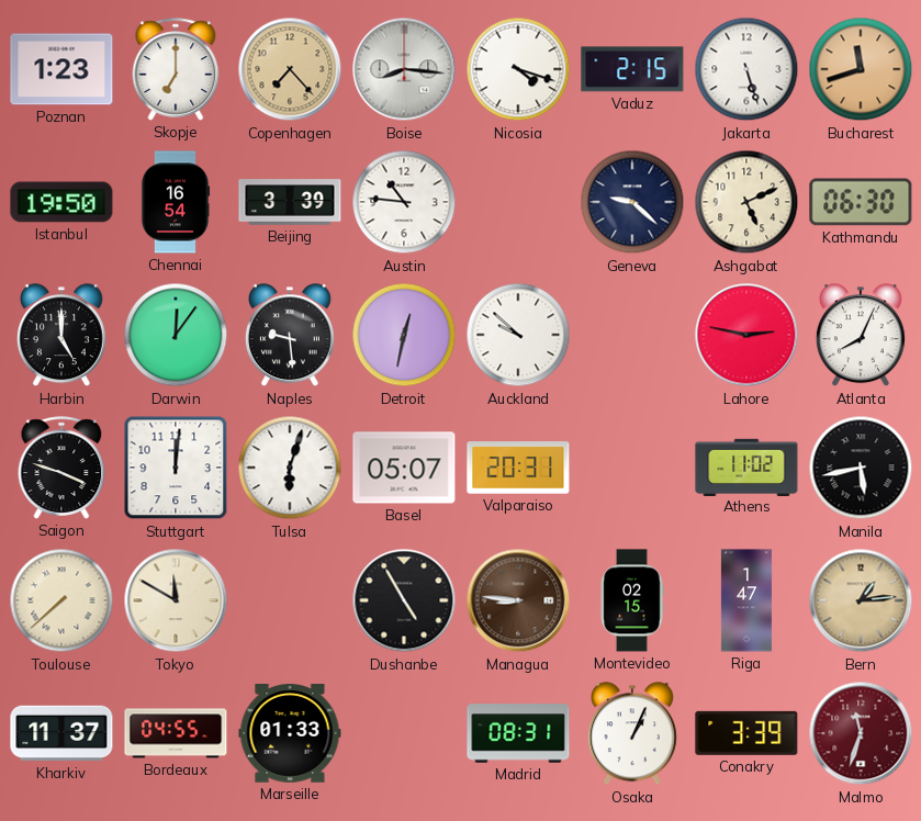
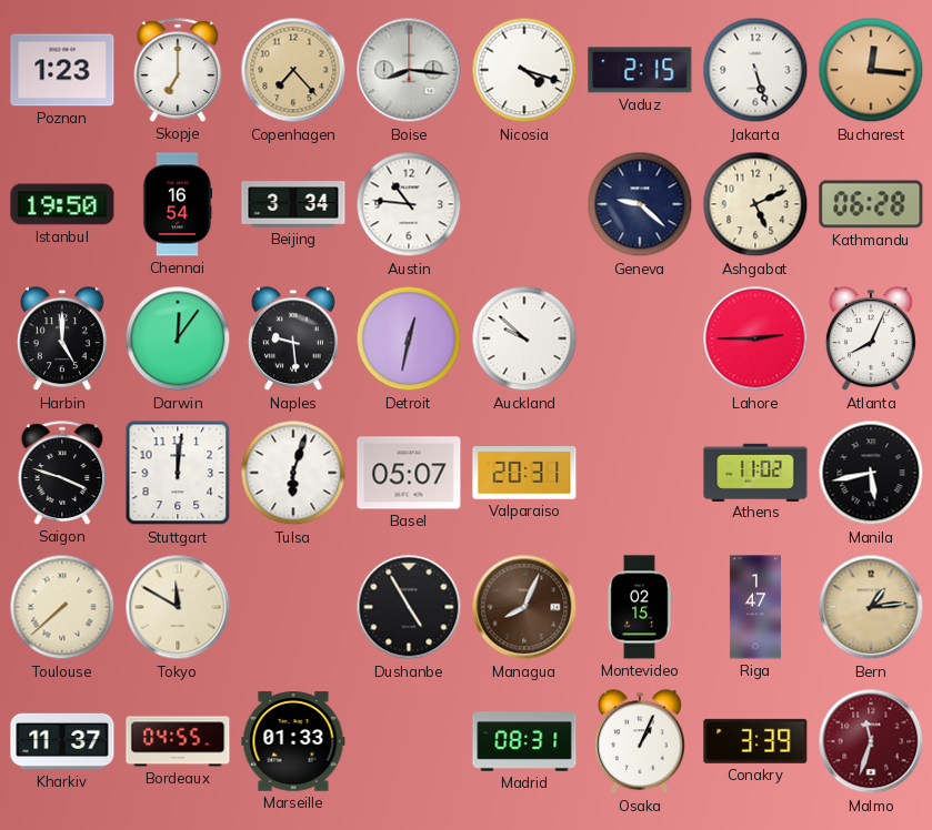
Bucharest: 11:42 -> 12:16
Beijing: 3:39 -> 3:34
Kathmandu: 06:30 -> 06:28
Lahore: 2:47 -> 2:45
Managua: 8:46 -> 8:04
